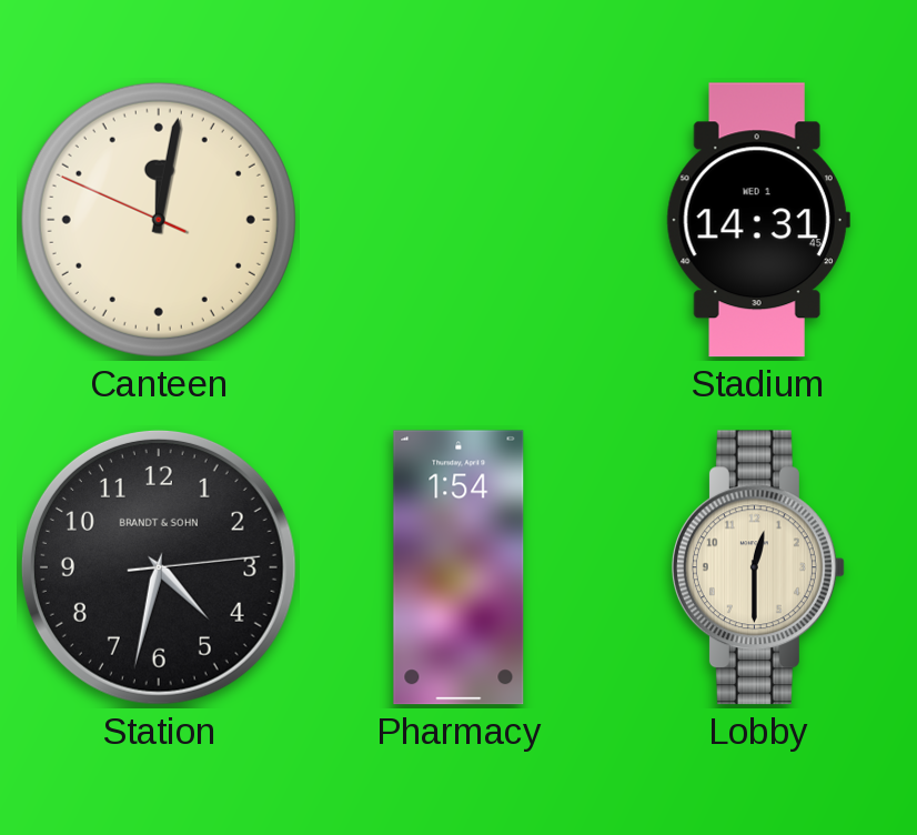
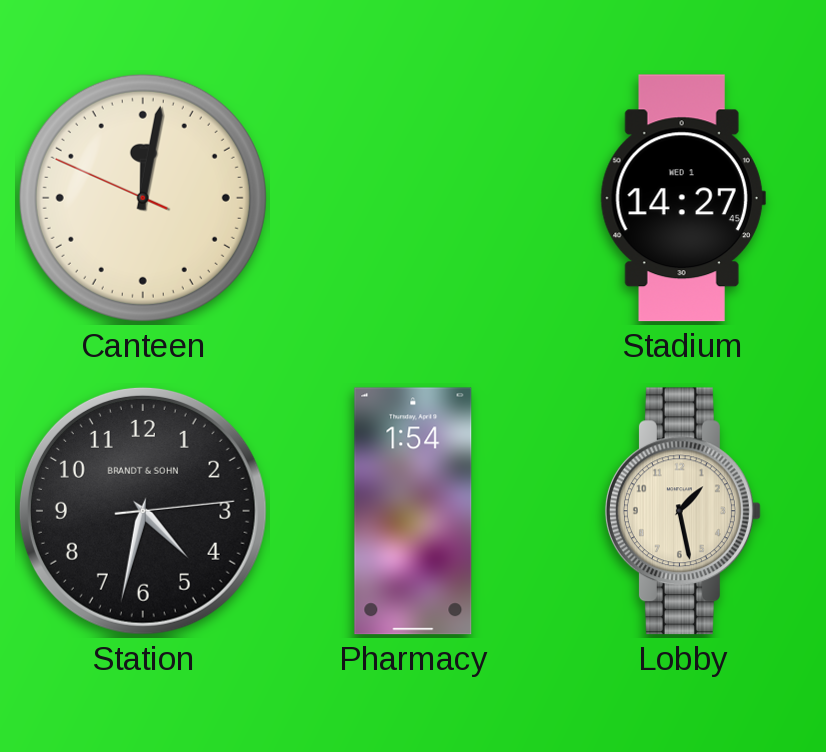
Stadium: 14:31 -> 14:27
Lobby: 12:30 -> 1:28
